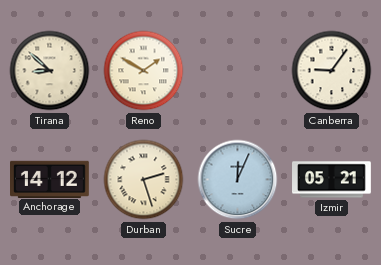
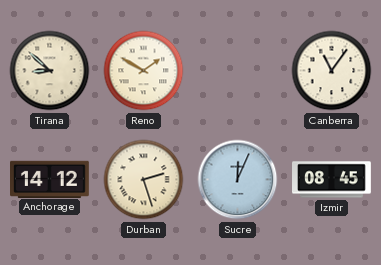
Canberra: 9:06 -> 11:06
Izmir: 05:21 -> 08:45
